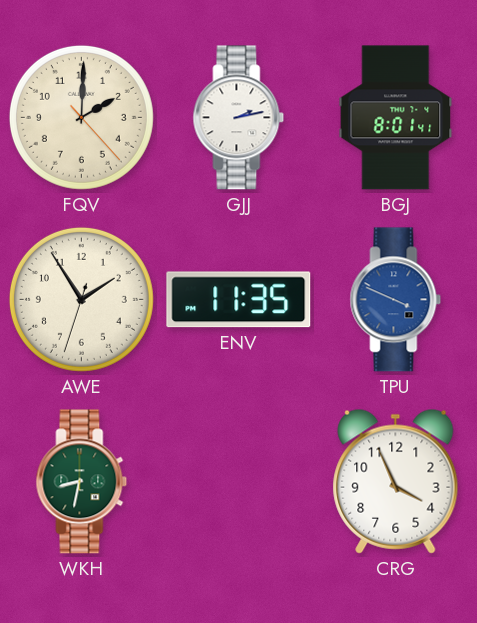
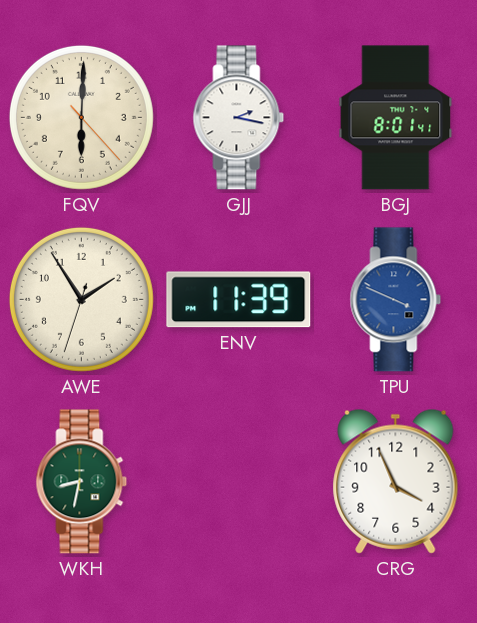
FQV: 2:00 -> 6:00
GJJ: 2:13 -> 2:17
ENV: 11:35 -> 11:39
